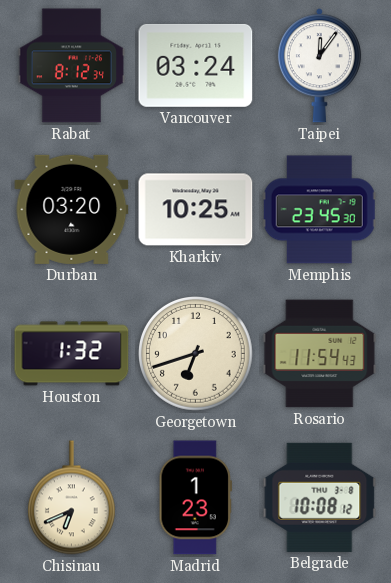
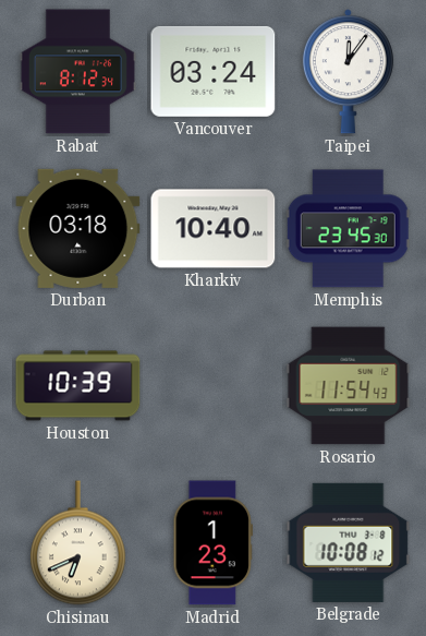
Durban: 03:20 -> 03:18
Kharkiv: 10:25 -> 10:40
Houston: 1:32 -> 10:39
Georgetown: 6:42 -> none
